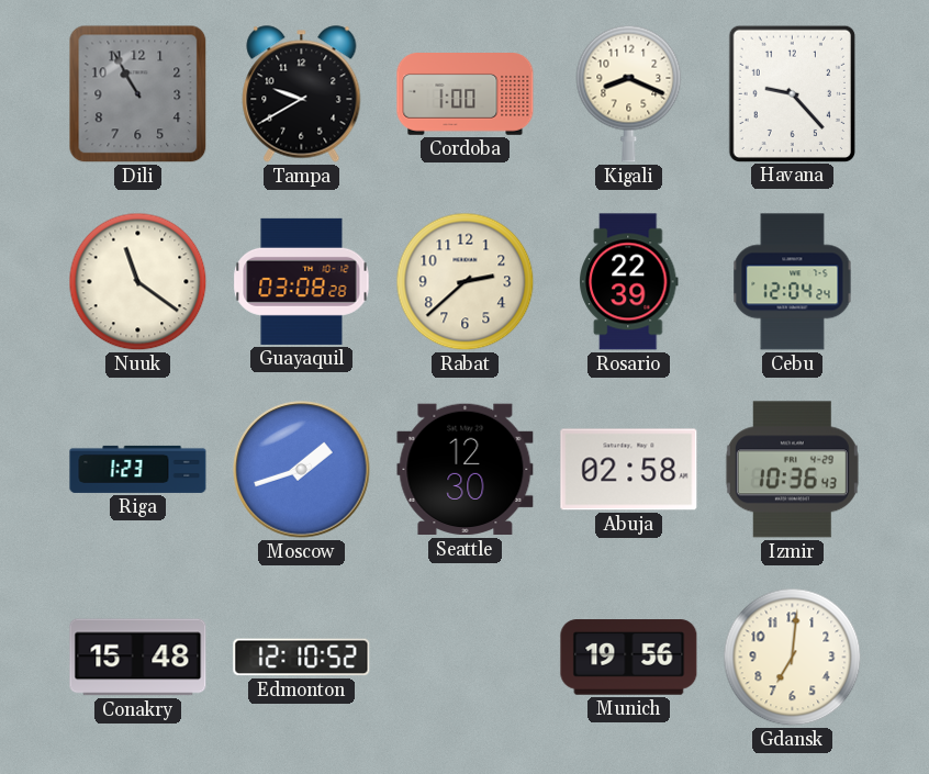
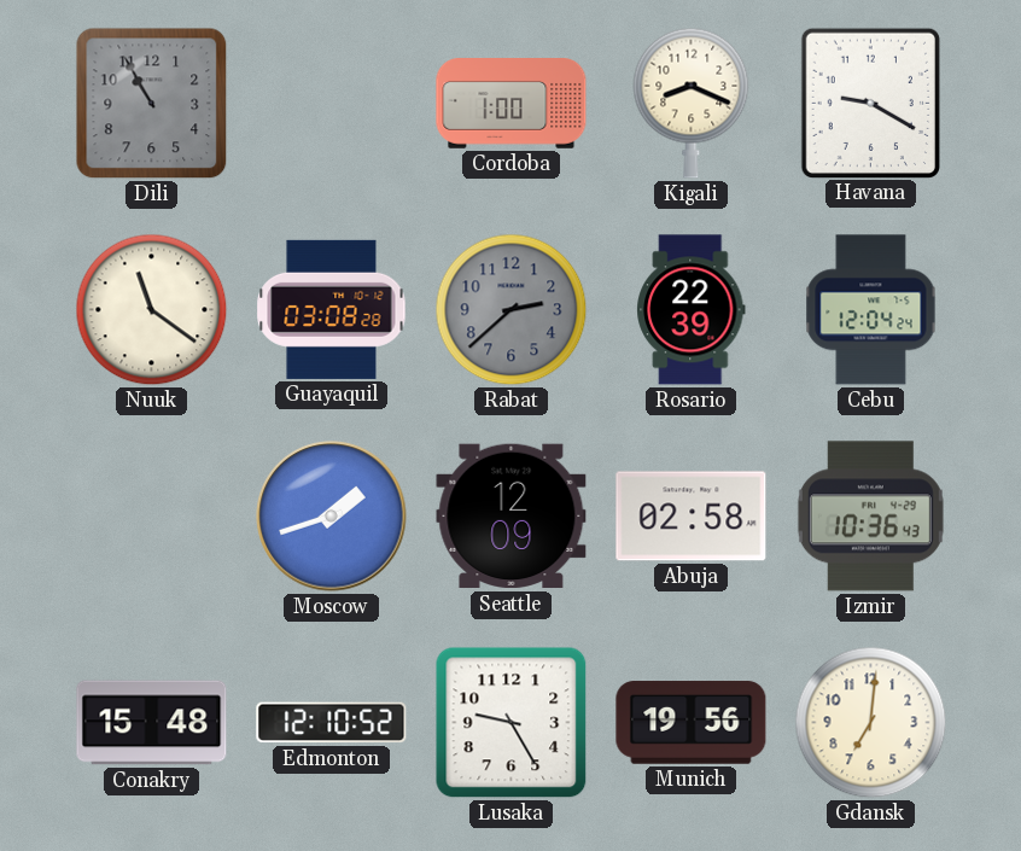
Tampa: 9:40 -> none
Havana: 9:23 -> 9:20
Rabat dial: cream -> grey
Riga: 1:23 -> none
Seattle: 12:30 -> 12:09
Lusaka: none -> 9:25
